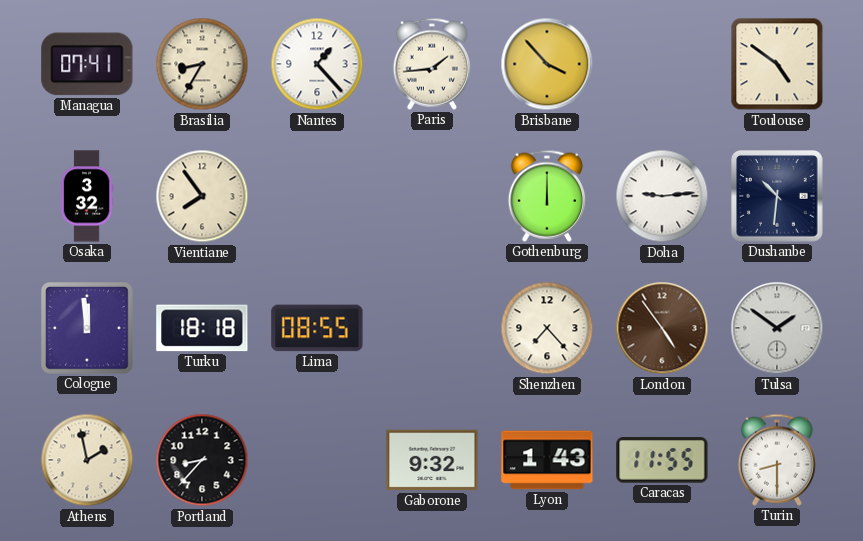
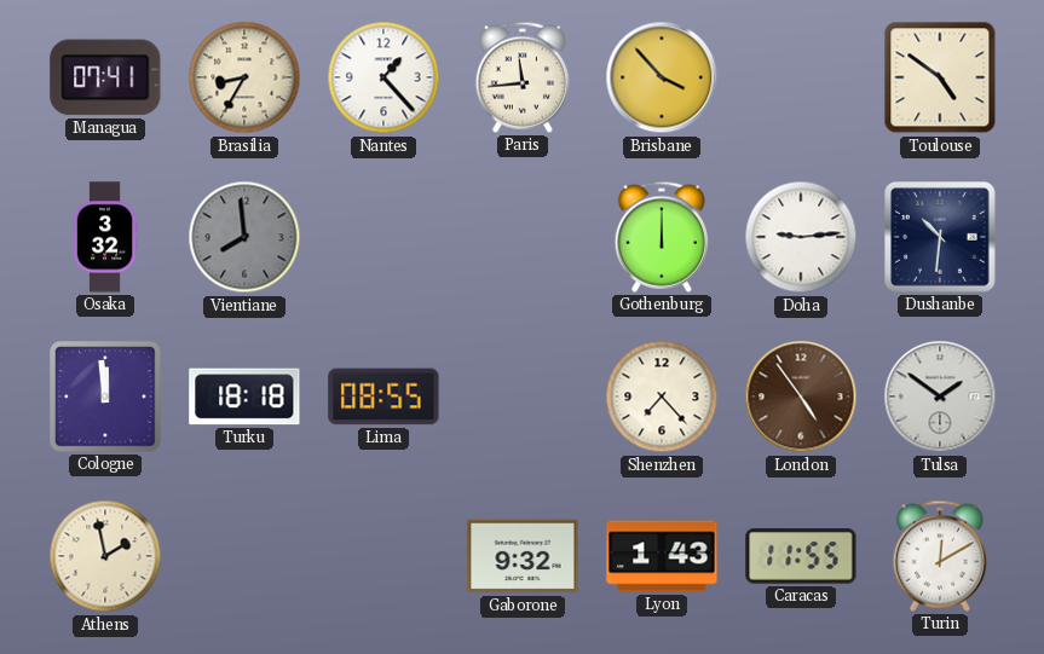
Paris: 1:44 -> 11:44
Vientiane: 7:54 -> 7:59
Vientiane dial: cream -> grey
Portland: 8:37 -> none
Turin: 8:30 -> 12:10
